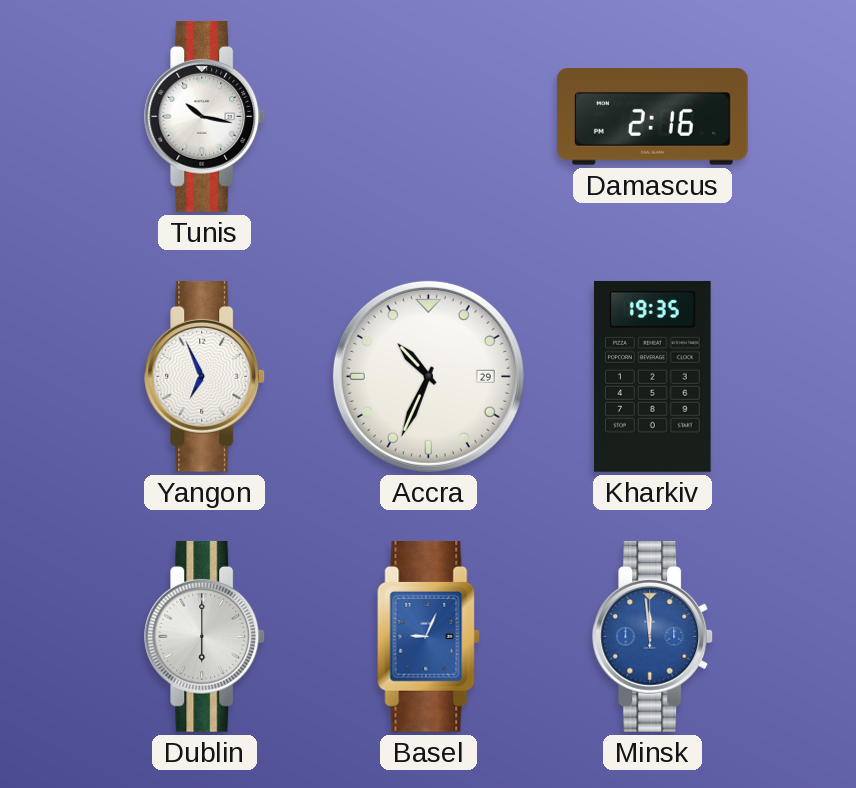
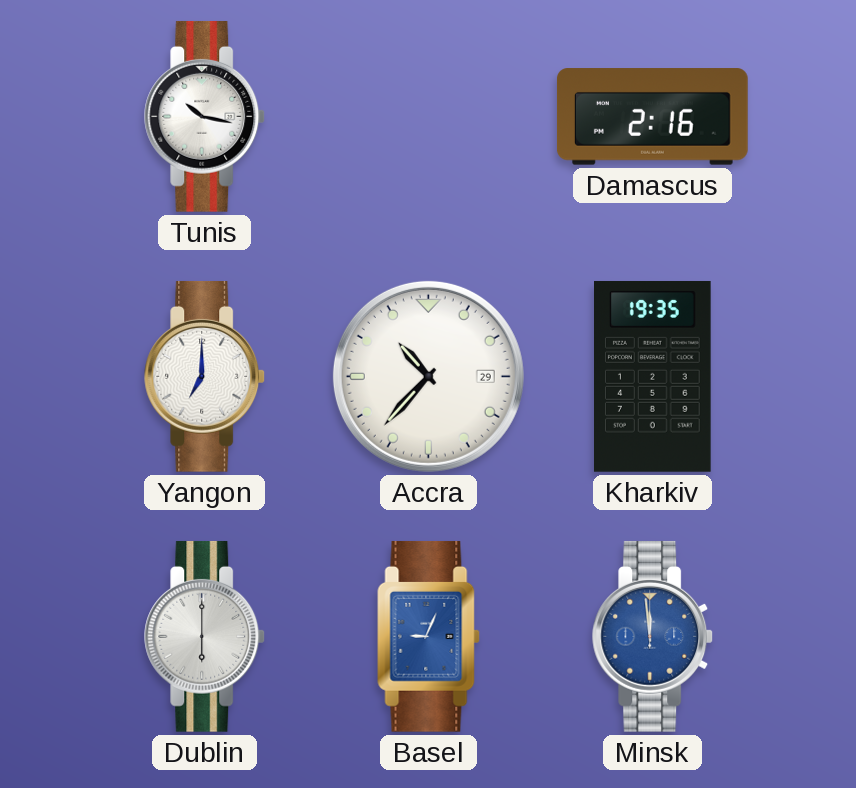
Yangon: 6:56 -> 7:00
Accra: 10:34 -> 10:37
